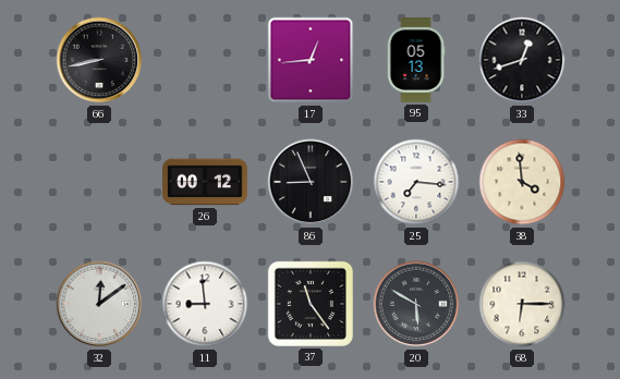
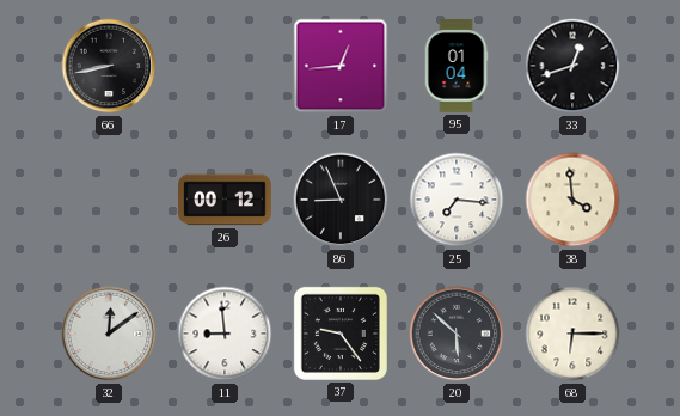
95: 05:13 -> 01:04
37: 11:24 -> 9:24
20: 5:50 -> 5:52
